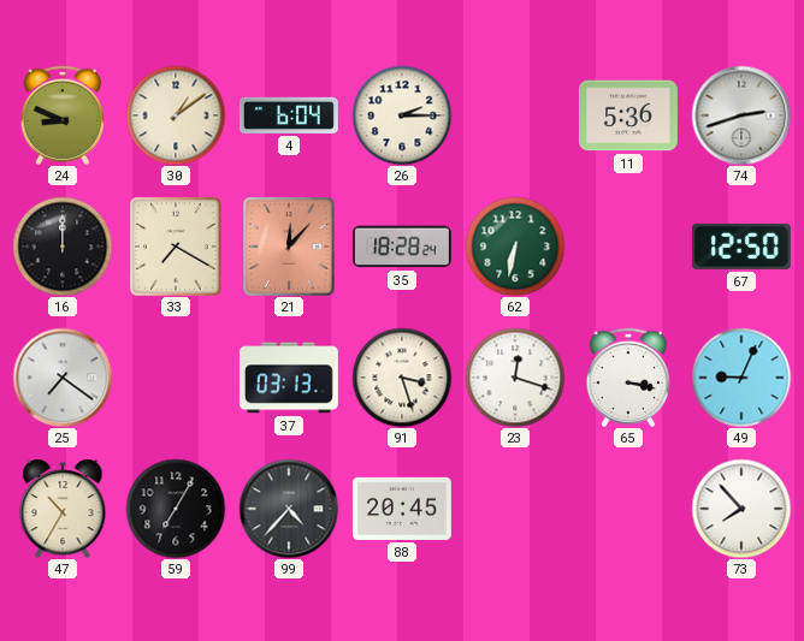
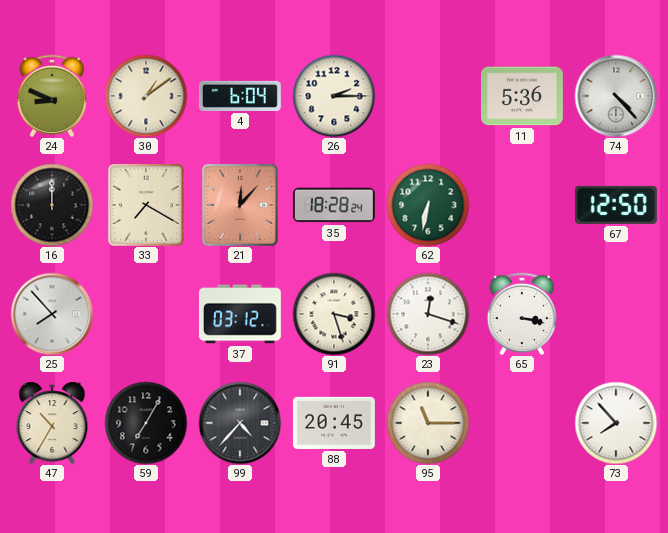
74: 2:42 -> 4:23
25: 7:21 -> 7:53
37: 03:13 -> 03:12
49: 9:04 -> none
95: none -> 11:15
